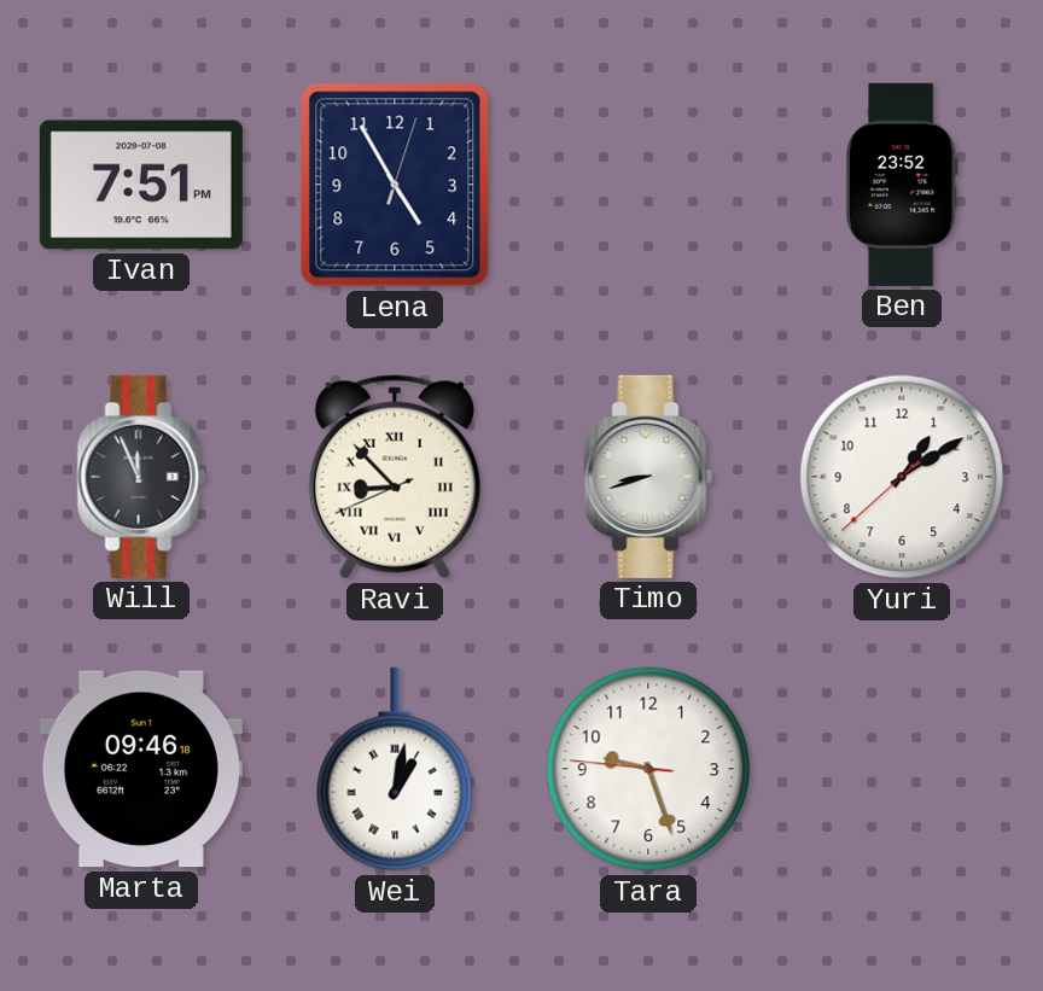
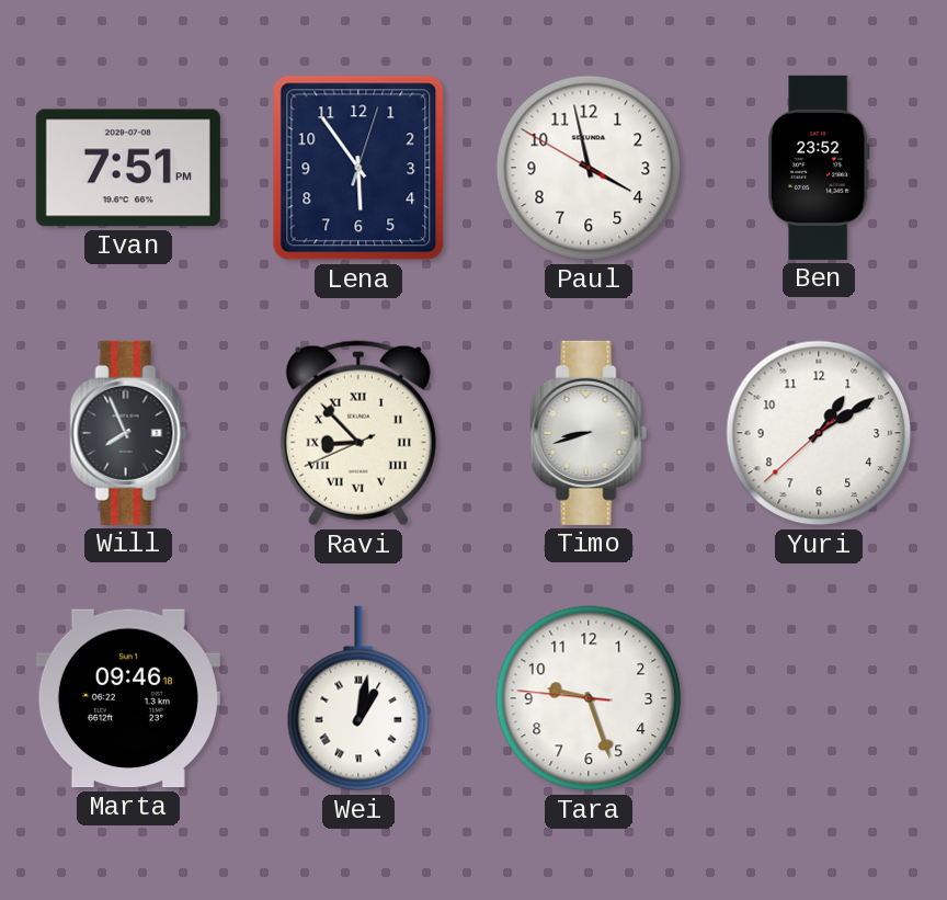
Lena: 4:55 -> 5:54
Paul: none -> 3:57
Will: 11:56 -> 7:56
